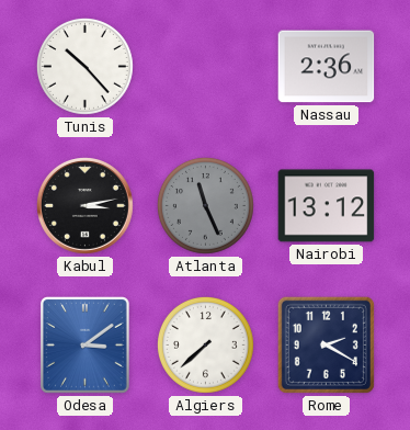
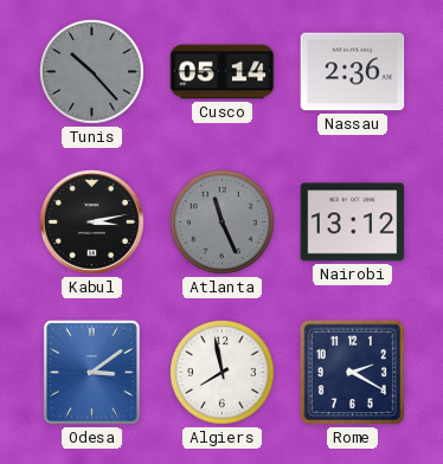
Tunis dial: white -> grey
Cusco: none -> 05:14
Algiers: 7:38 -> 7:58
